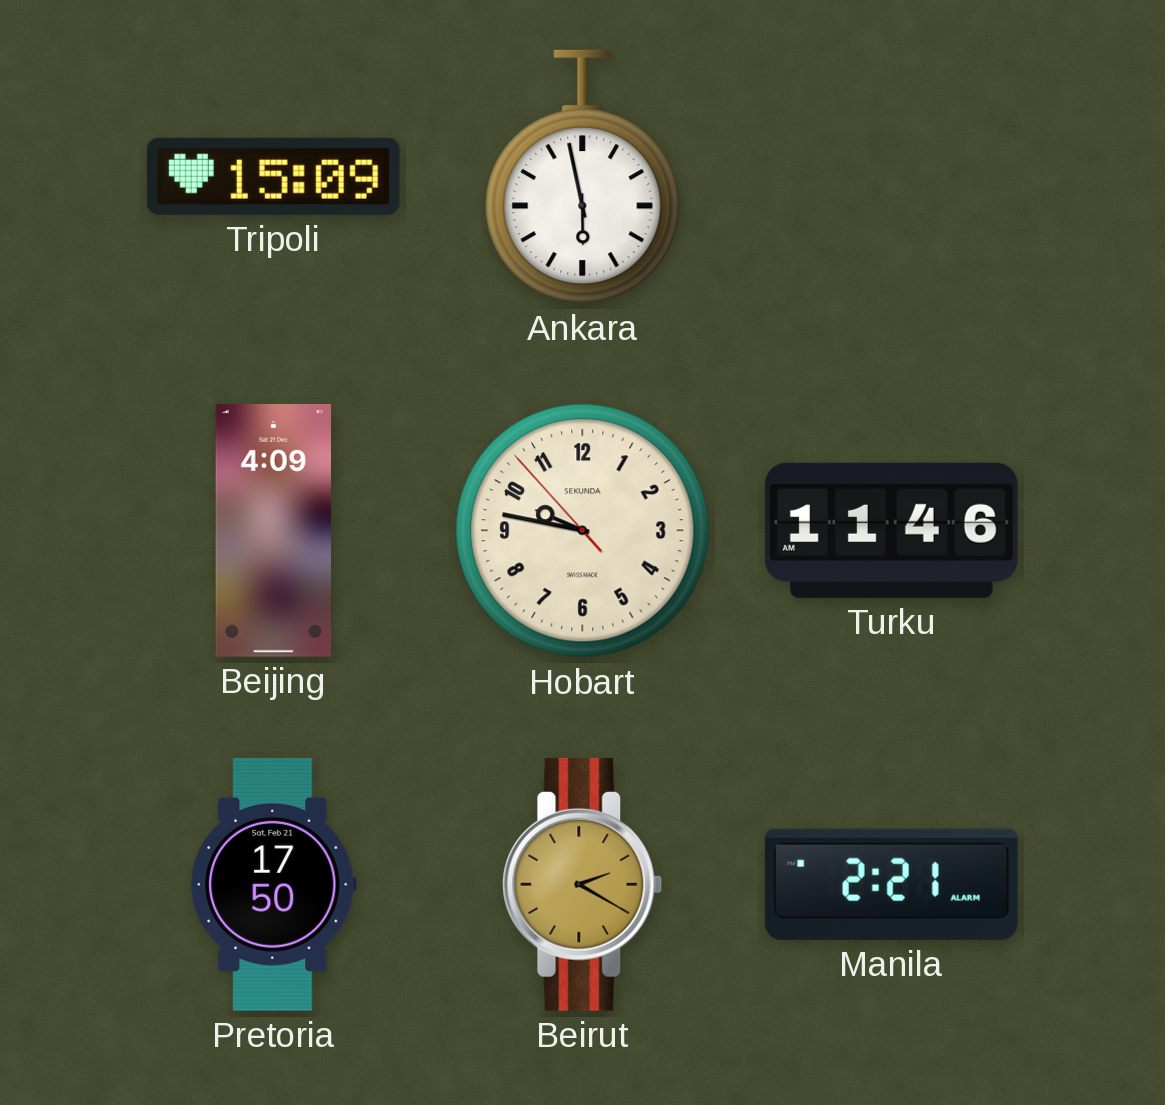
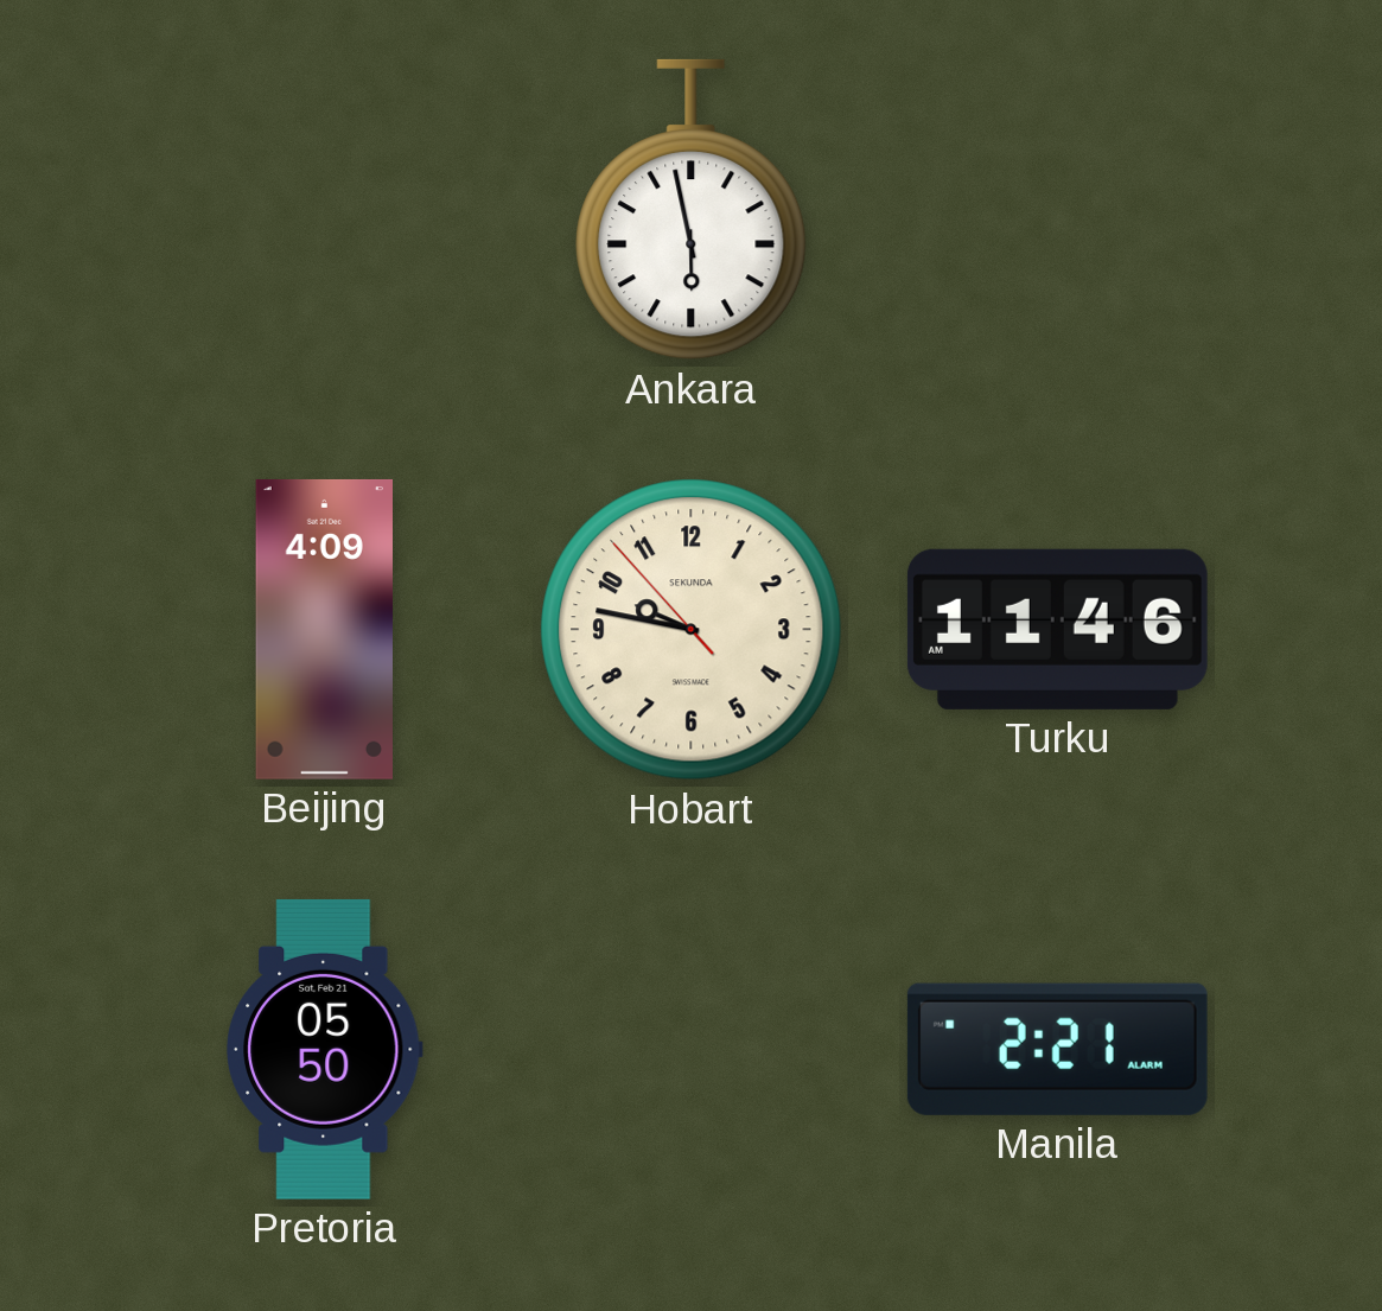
Tripoli: 15:09 -> none
Pretoria: 17:50 -> 05:50
Beirut: 2:20 -> none
